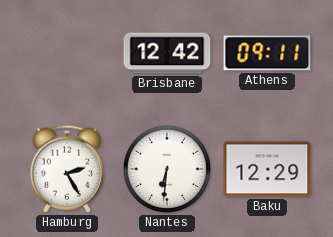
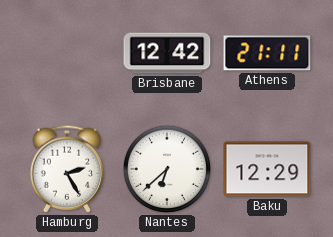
Athens: 09:11 -> 21:11
Nantes: 6:31 -> 6:38
